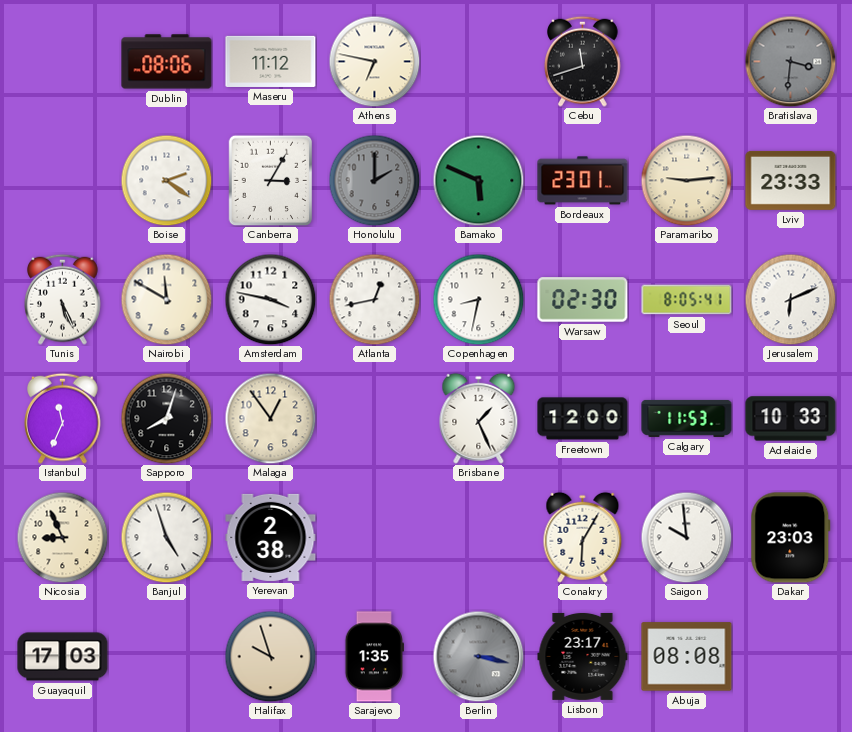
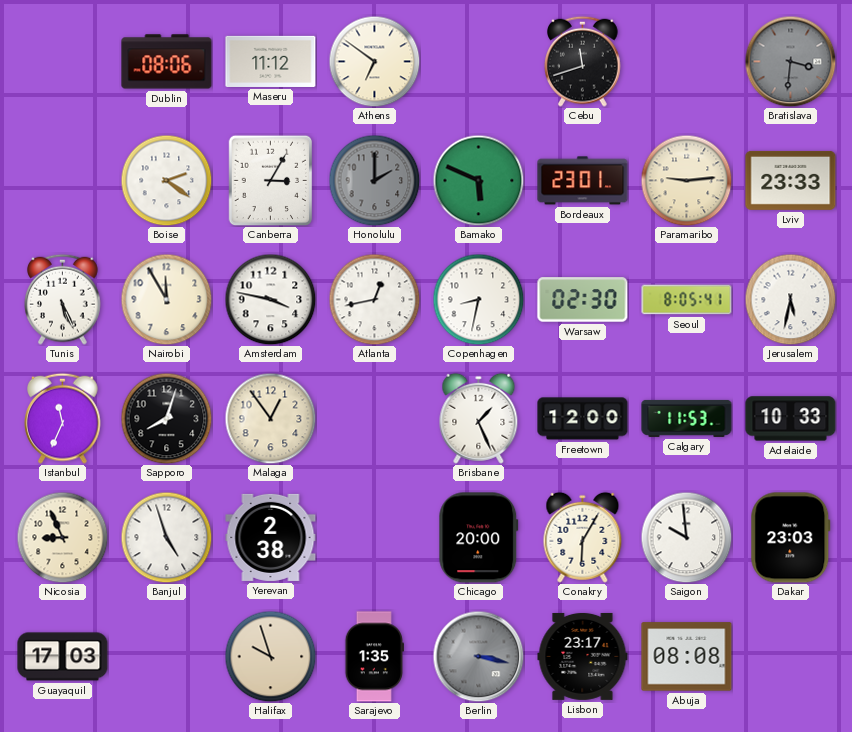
Athens: 6:47 -> 6:51
Nairobi: 11:50 -> 11:55
Jerusalem: 6:11 -> 5:32
Chicago: none -> 20:00
